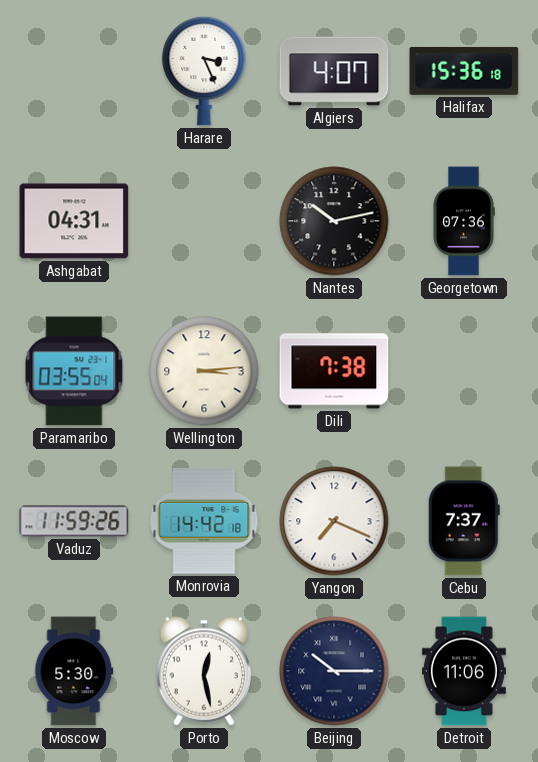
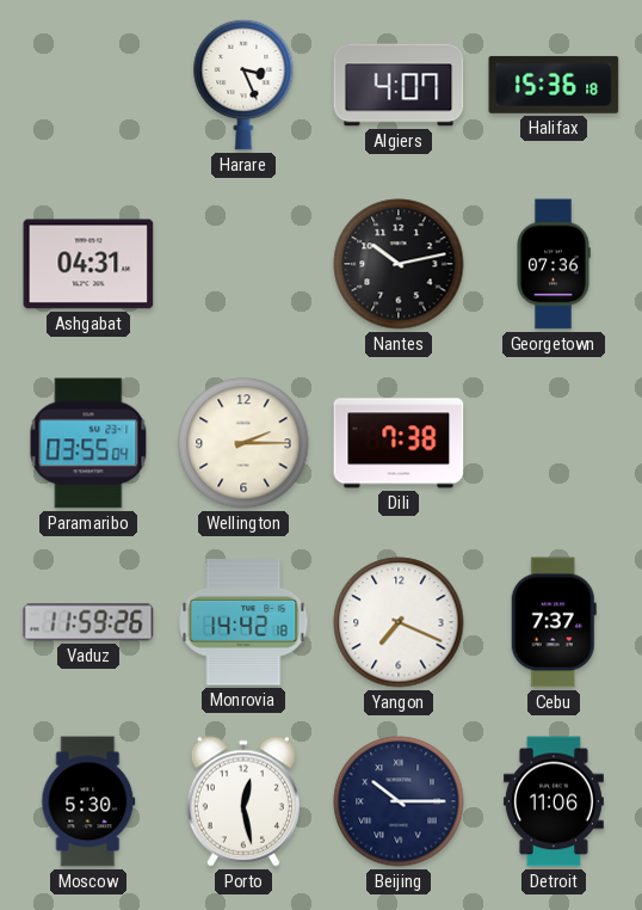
Wellington: 3:14 -> 2:15
